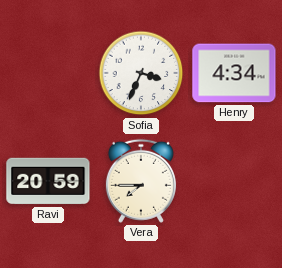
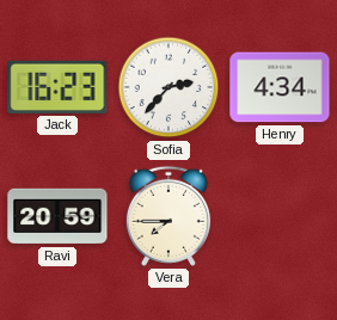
Jack: none -> 16:23
Sofia: 3:34 -> 2:37
